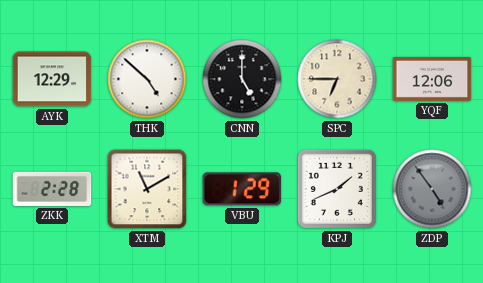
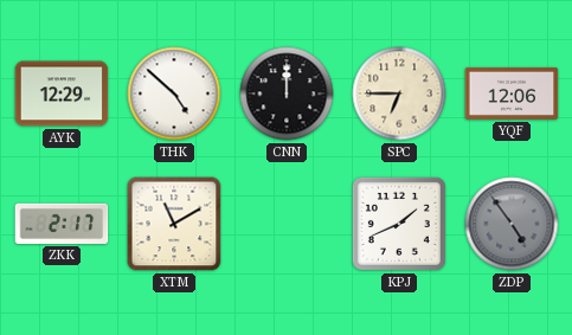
CNN: 5:00 -> 12:00
ZKK: 2:28 -> 2:17
VBU: 1:29 -> none
